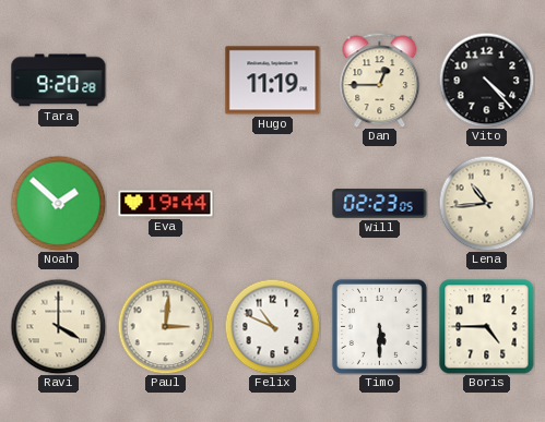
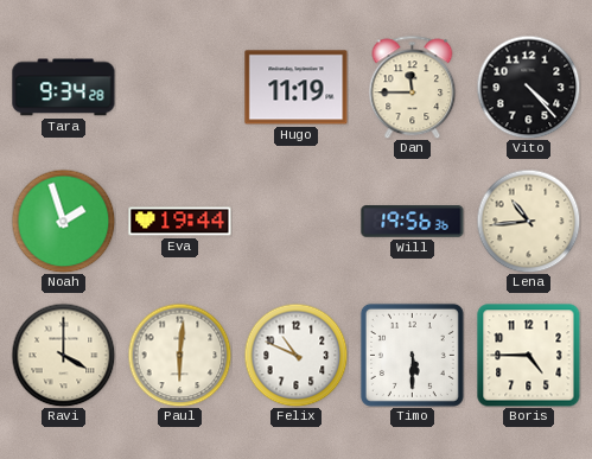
Tara: 9:20 -> 9:34
Dan: 12:45 -> 11:45
Noah: 1:52 -> 1:57
Will: 02:23 -> 19:56
Paul: 3:01 -> 6:01
